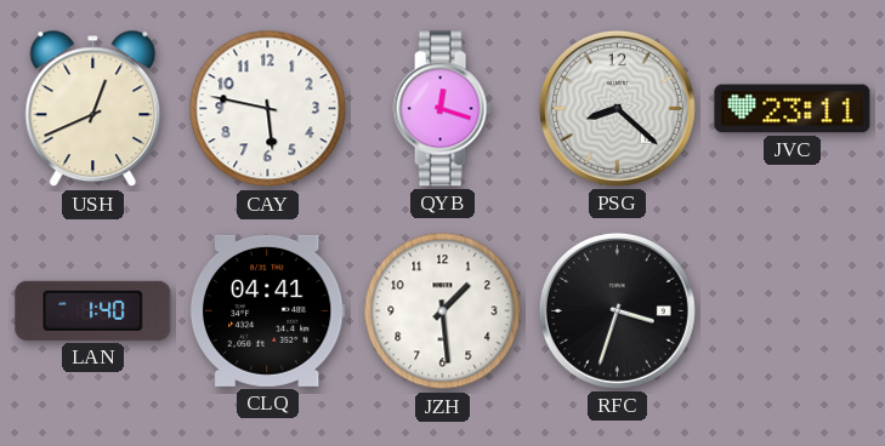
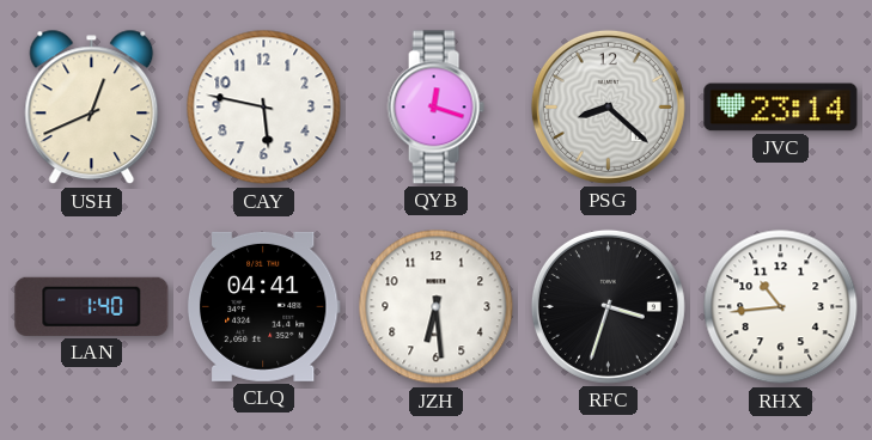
JVC: 23:11 -> 23:14
JZH: 1:29 -> 6:29
RHX: none -> 10:44
